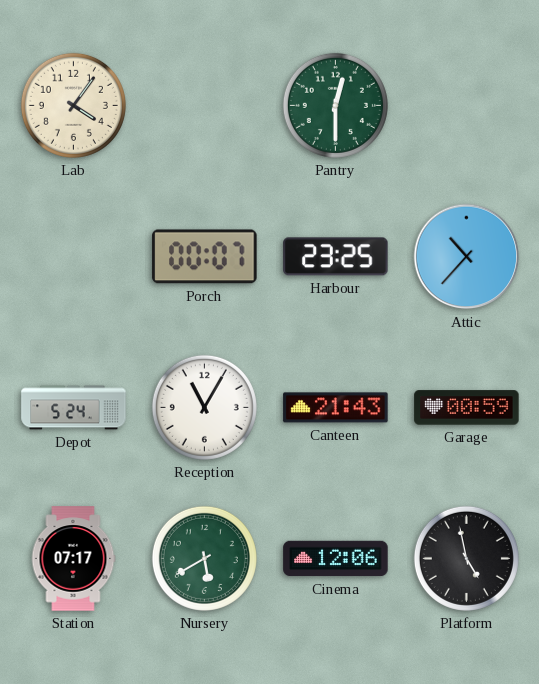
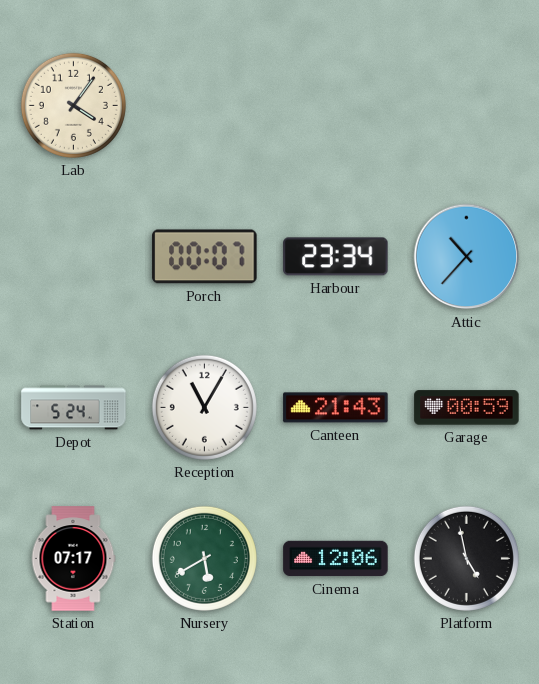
Pantry: 12:30 -> none
Harbour: 23:25 -> 23:34
